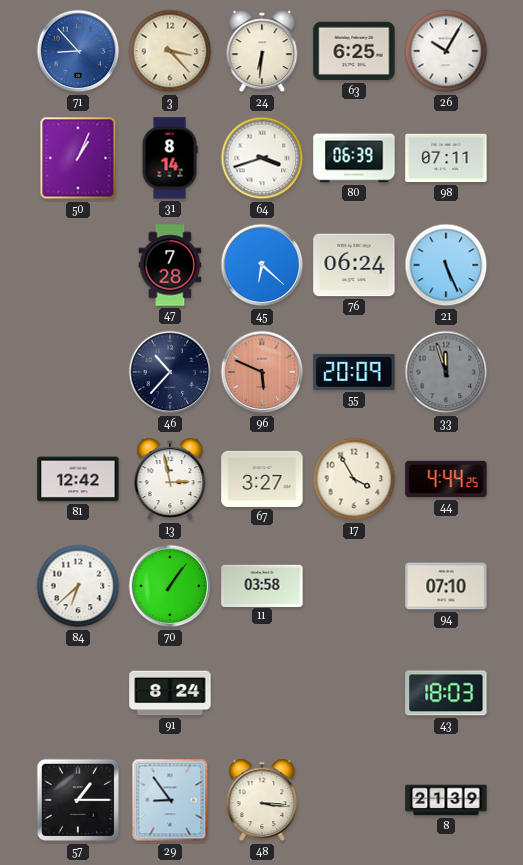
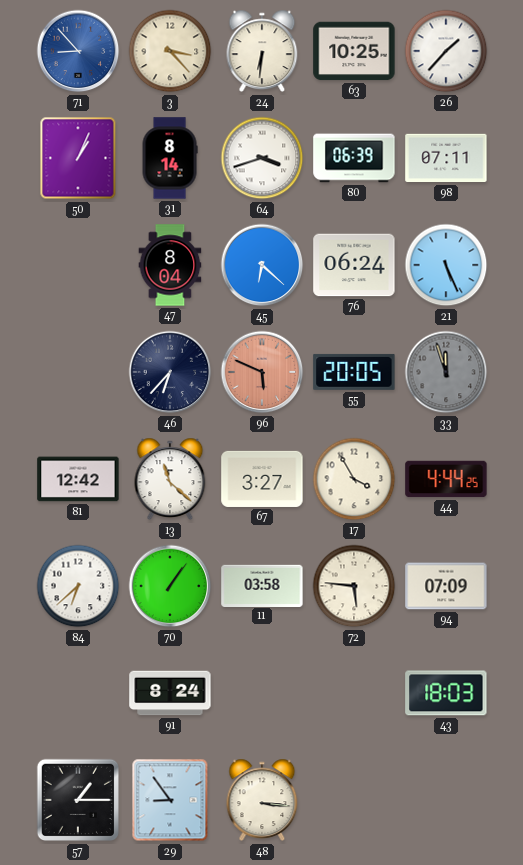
63: 6:25 -> 10:25
26: 10:05 -> 1:37
47: 7:28 -> 8:04
46: 10:37 -> 6:37
55: 20:09 -> 20:05
13: 2:58 -> 11:22
72: none -> 5:46
94: 07:10 -> 07:09
8: 21:39 -> none
